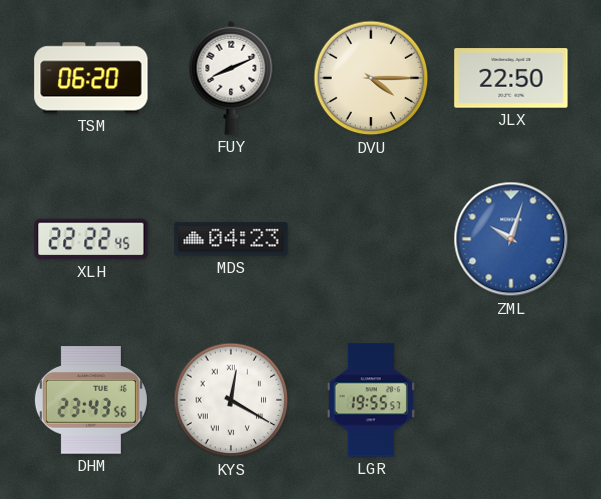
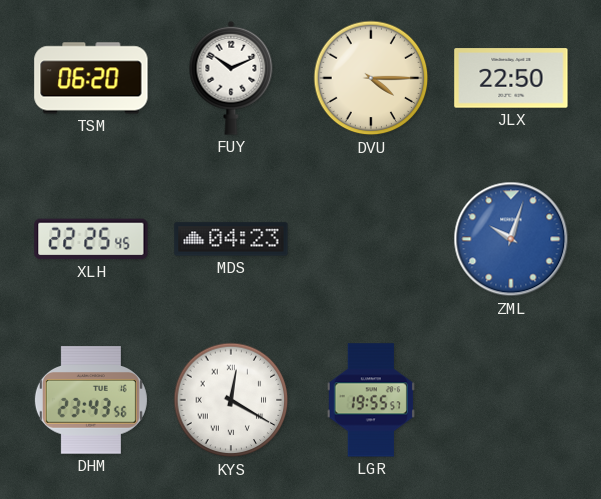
FUY: 8:11 -> 10:11
XLH: 22:22 -> 22:25
